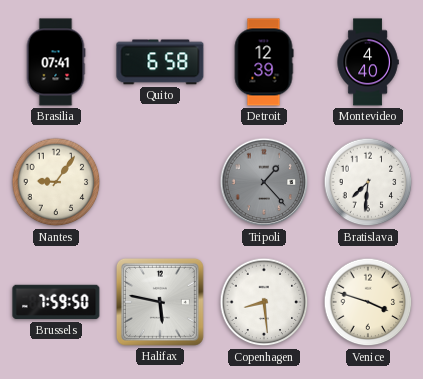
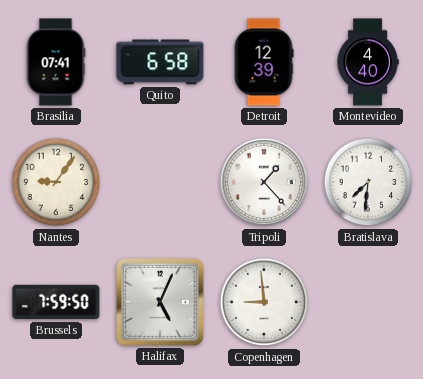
Tripoli dial: grey -> white
Halifax: 5:47 -> 5:04
Copenhagen: 8:29 -> 8:59
Venice: 3:48 -> none
